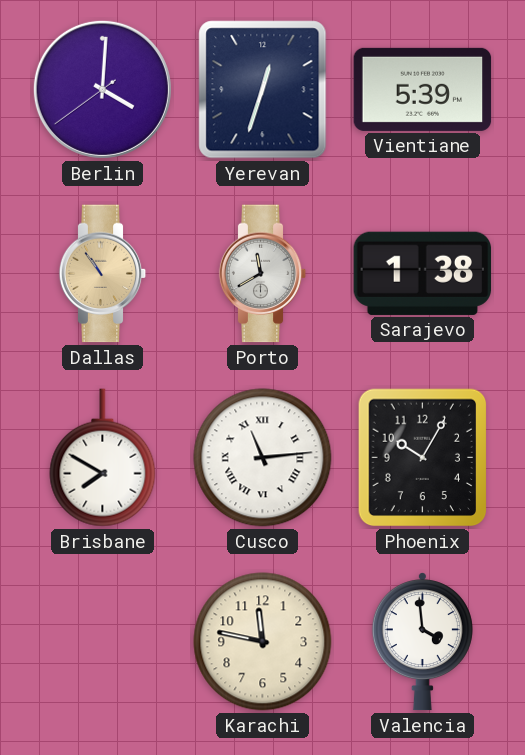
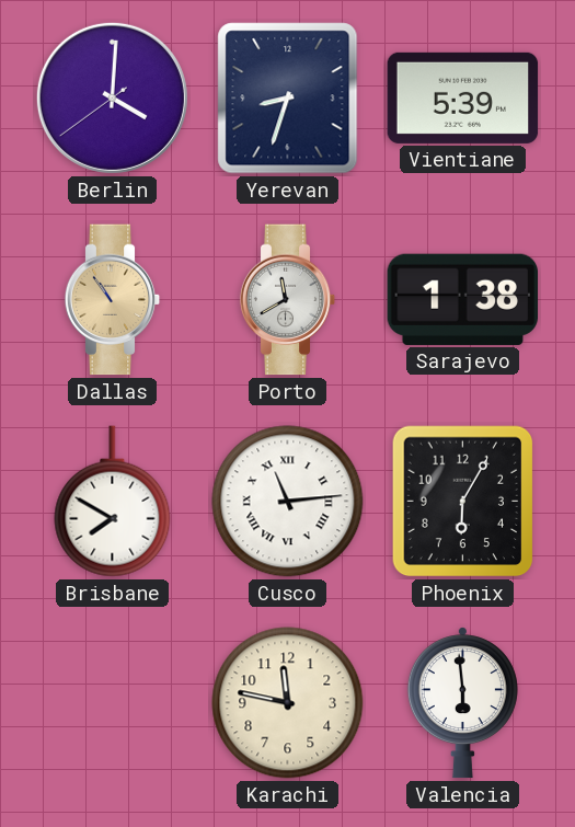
Yerevan: 12:33 -> 8:33
Phoenix: 10:05 -> 6:05
Valencia: 3:59 -> 5:59
